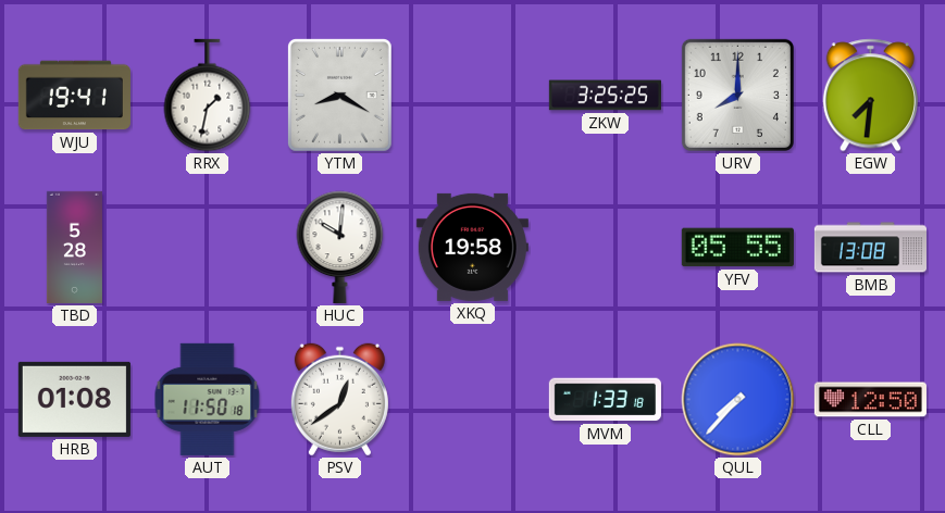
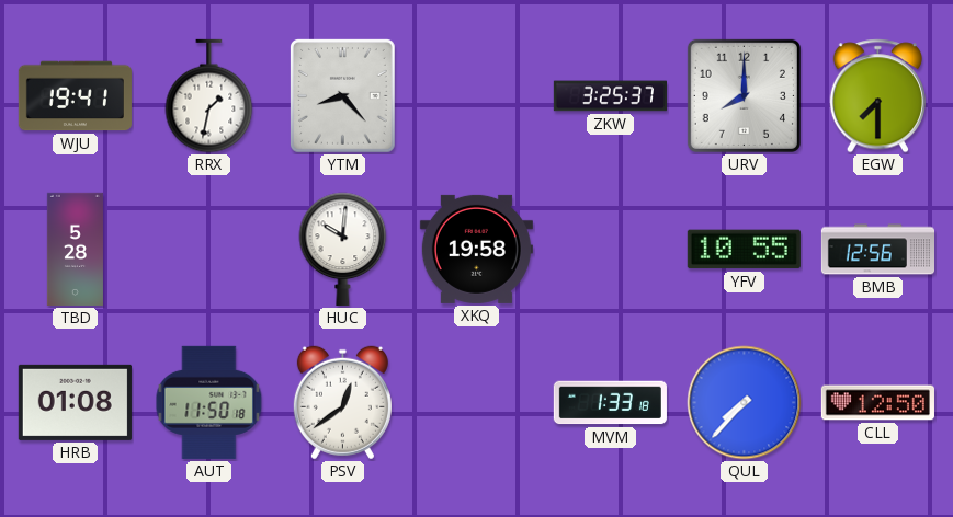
YTM: 8:20 -> 8:23
ZKW: 3:25:25 -> 3:25:37
EGW: 7:31 -> 7:30
YFV: 05:55 -> 10:55
BMB: 13:08 -> 12:56
